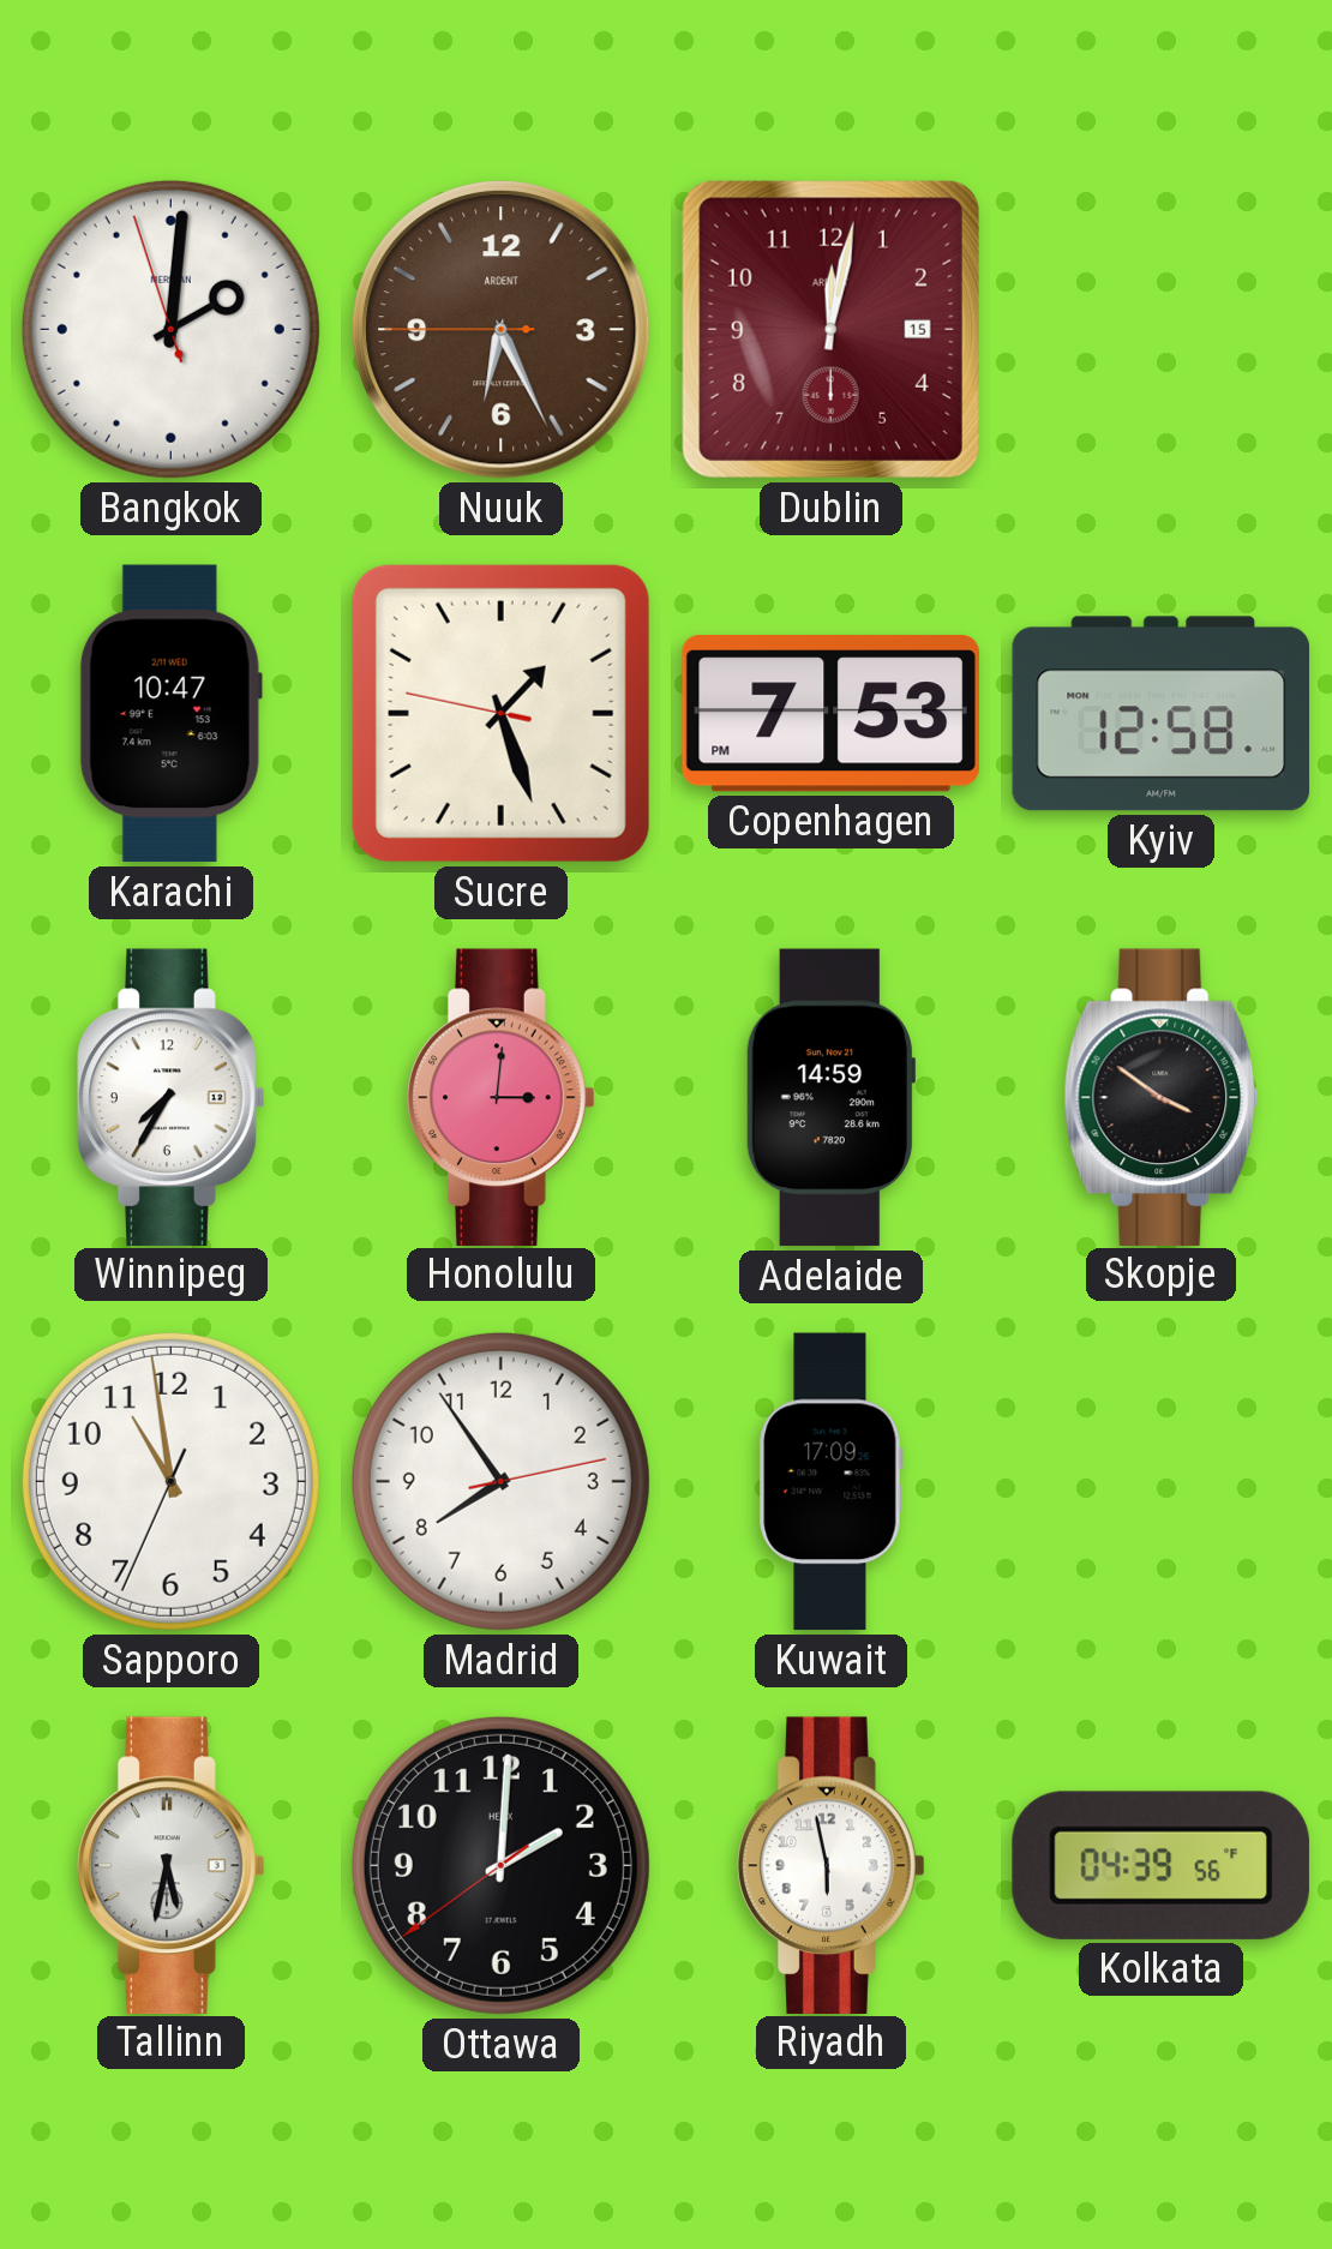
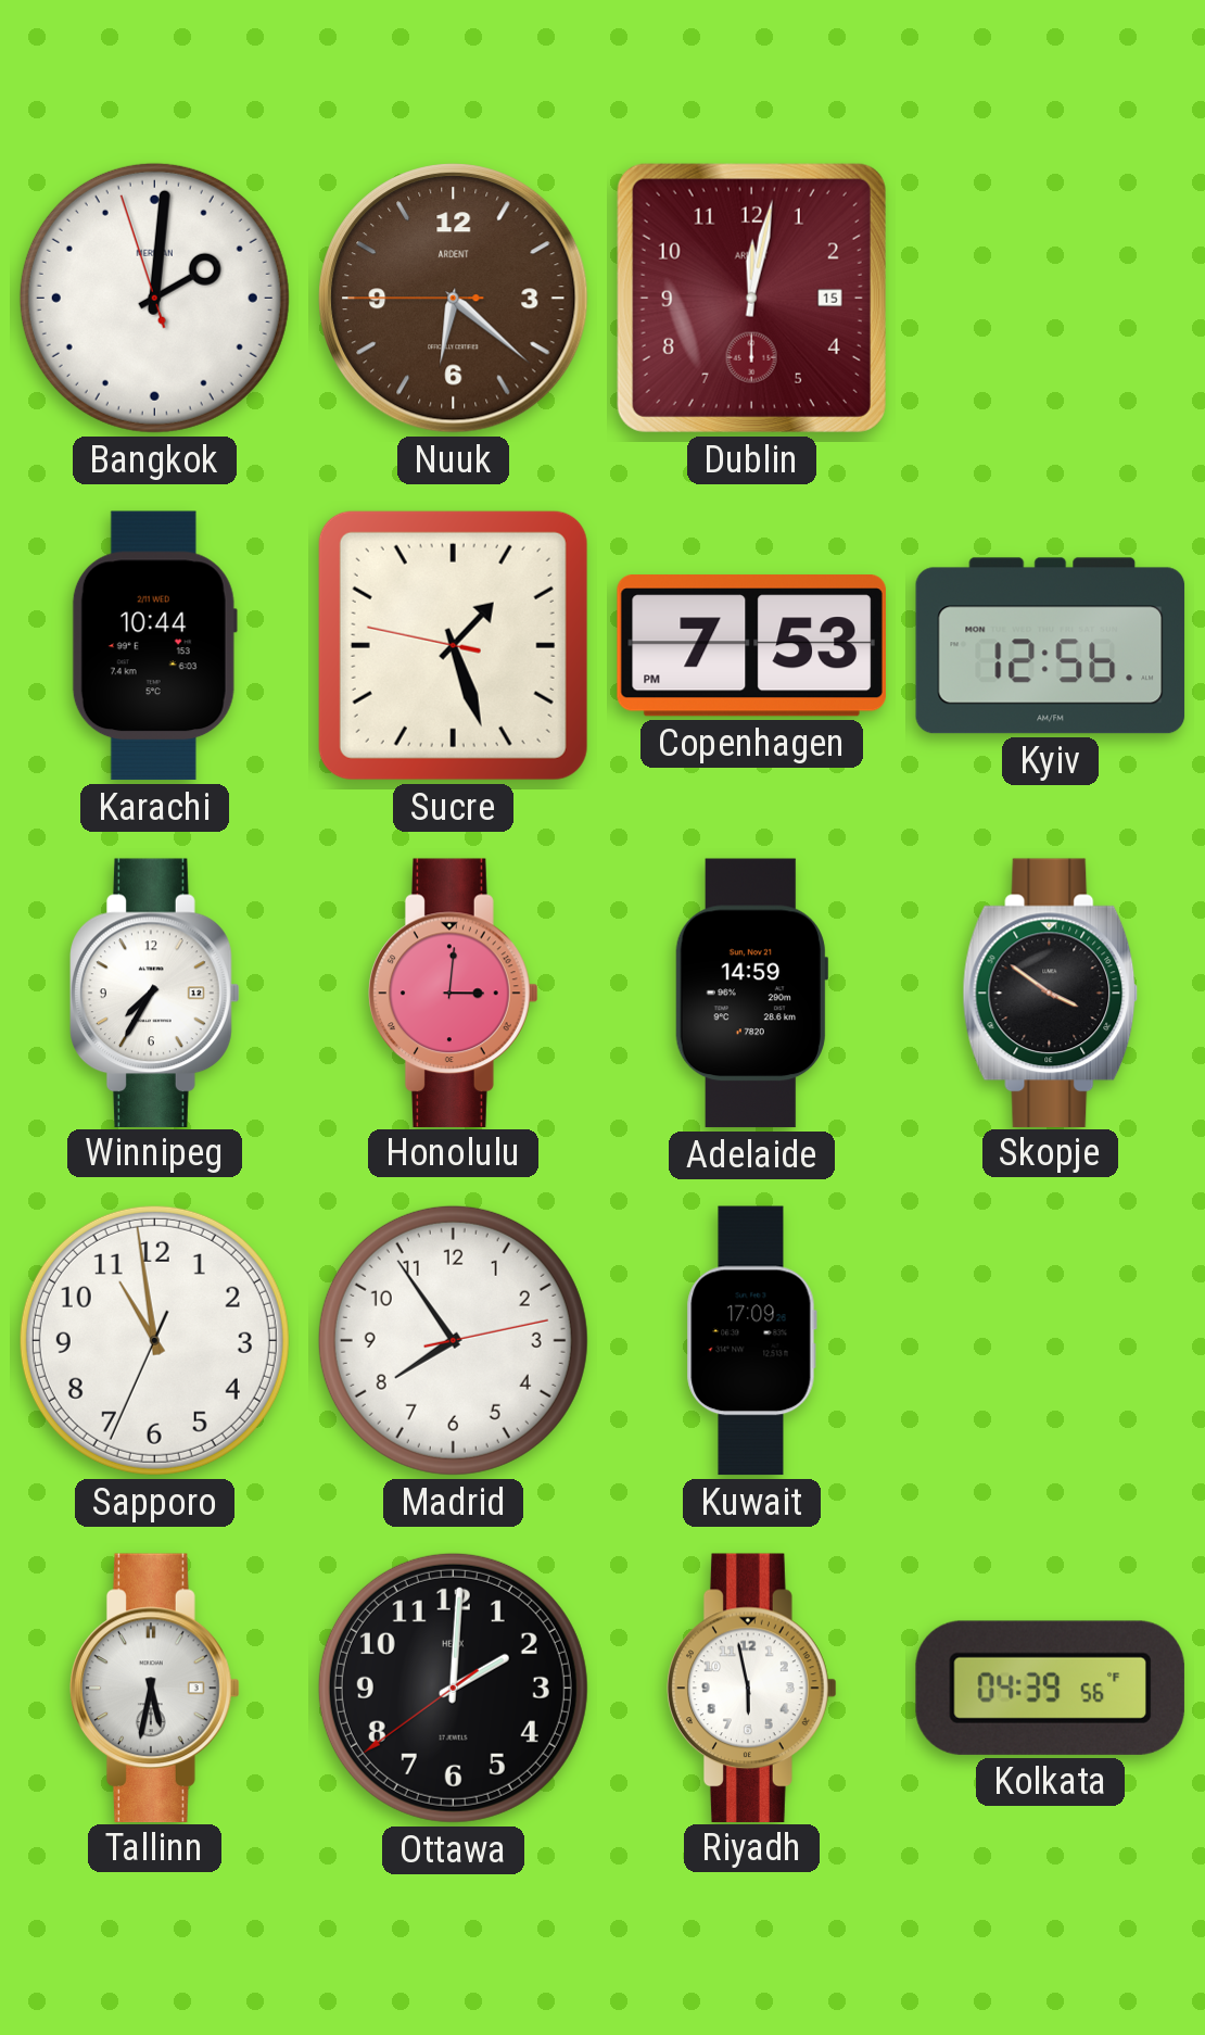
Nuuk: 6:25 -> 6:21
Karachi: 10:47 -> 10:44
Kyiv: 12:58 -> 12:56
